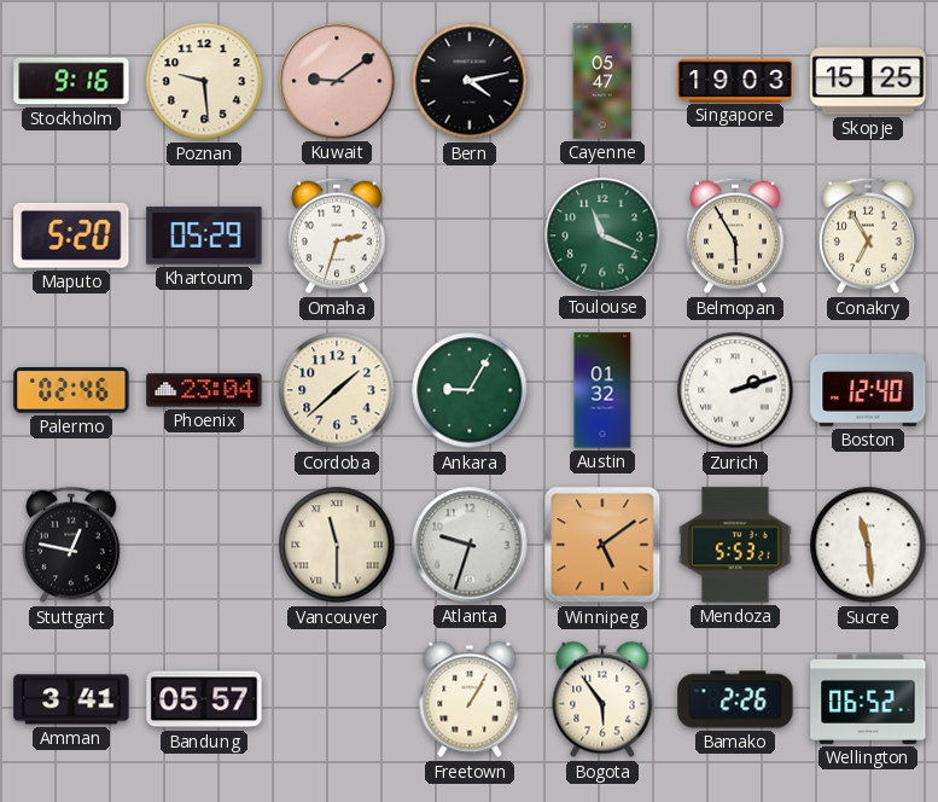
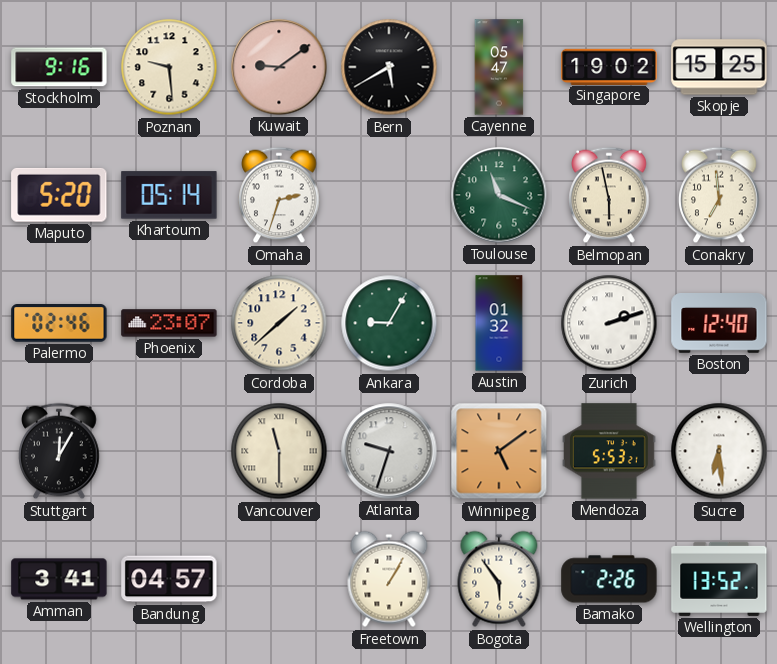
Bern: 4:13 -> 5:40
Singapore: 19:03 -> 19:02
Khartoum: 05:29 -> 05:14
Belmopan: 5:55 -> 5:58
Conakry: 6:55 -> 6:59
Phoenix: 23:04 -> 23:07
Stuttgart: 12:47 -> 12:05
Sucre: 11:29 -> 6:29
Bandung: 05:57 -> 04:57
Wellington: 06:52 -> 13:52
